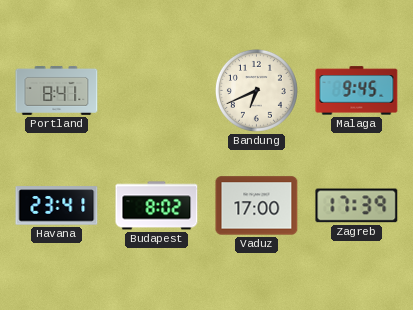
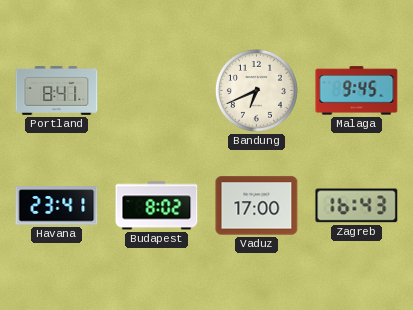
Zagreb: 17:39 -> 16:43
